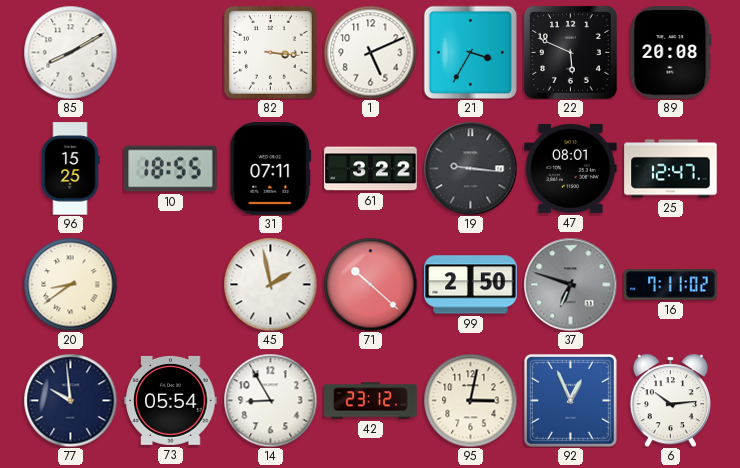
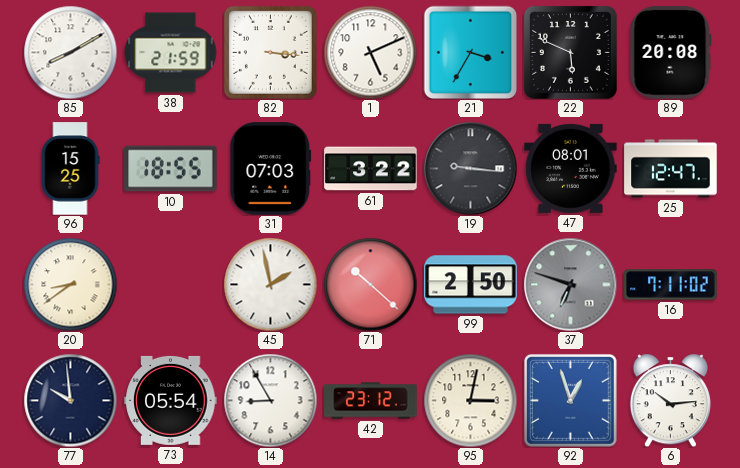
38: none -> 21:59
31: 07:11 -> 07:03
92: 12:56 -> 12:57
